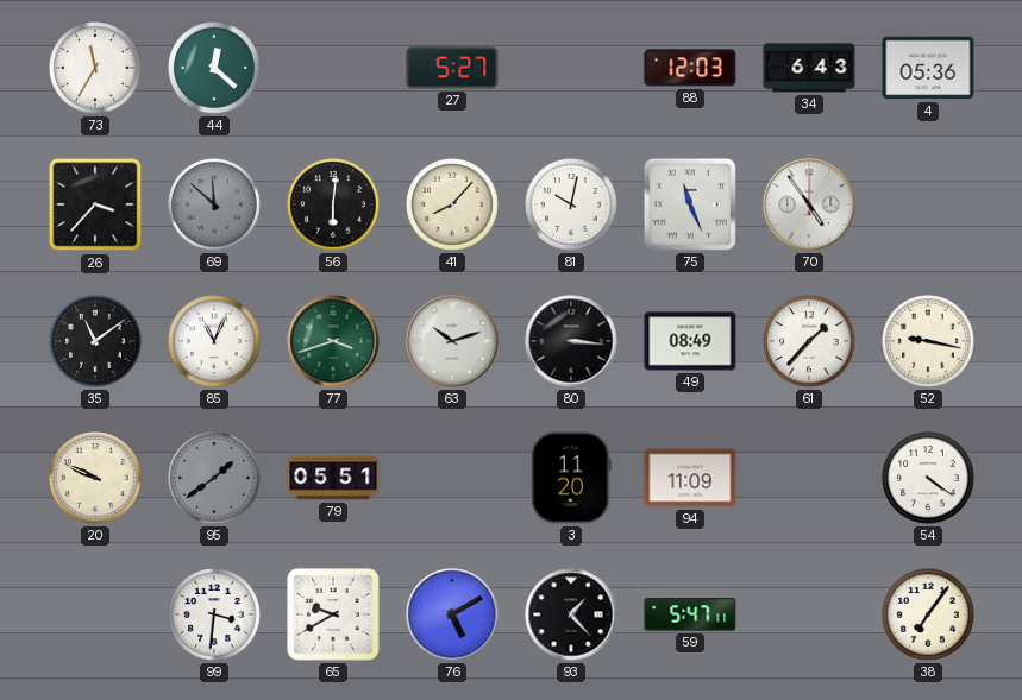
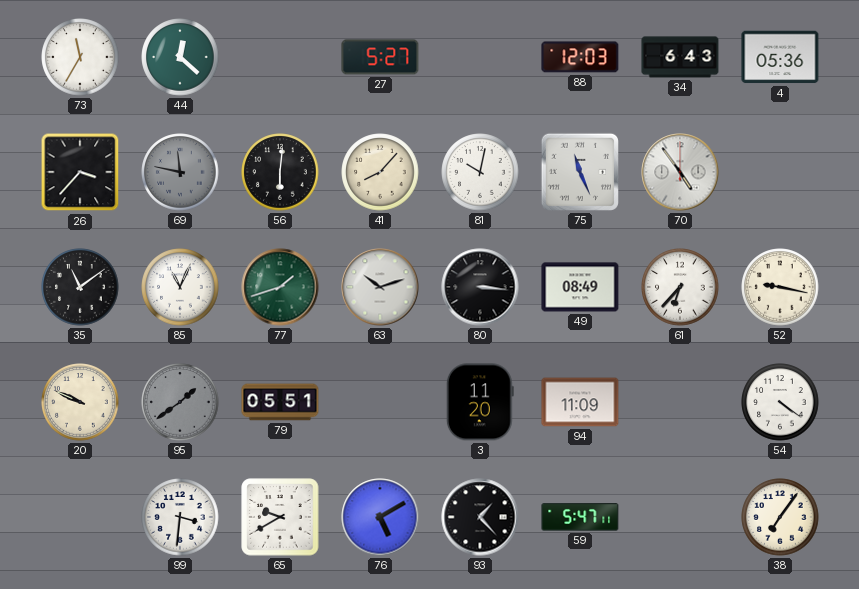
69: 11:52 -> 11:47
77: 3:42 -> 1:42
61: 1:37 -> 6:37
